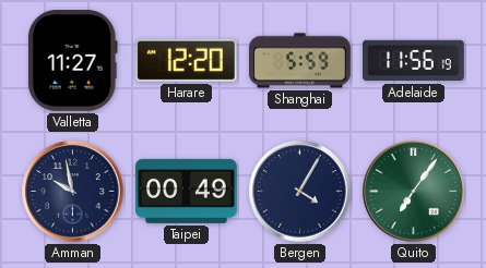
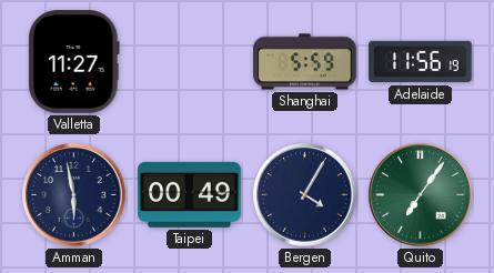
Harare: 12:20 -> none
Amman: 9:58 -> 5:58
